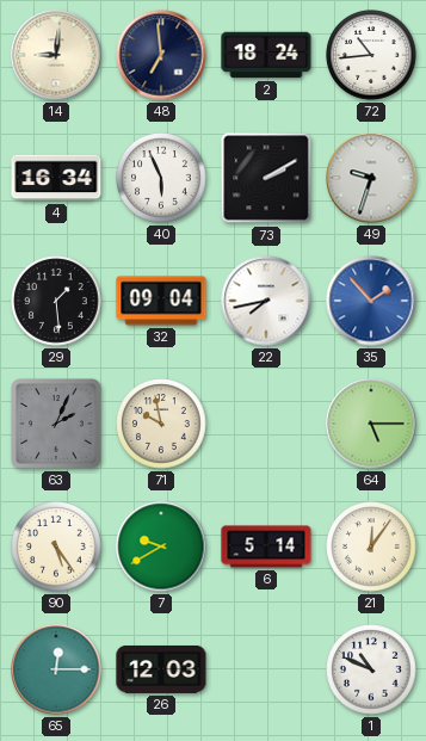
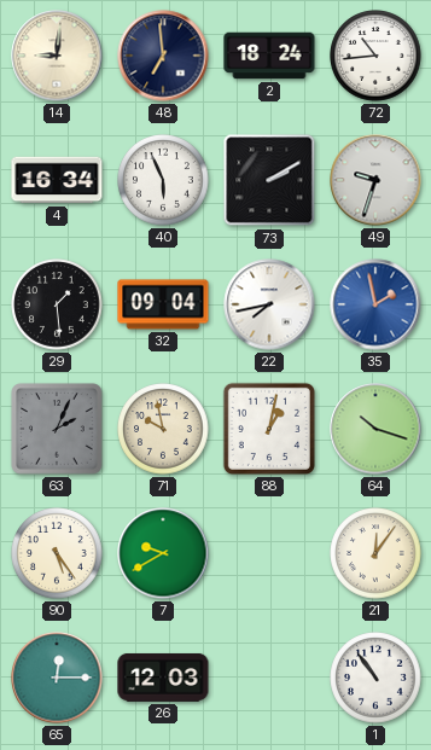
35: 1:53 -> 1:58
88: none -> 1:02
64: 5:15 -> 10:18
6: 5:14 -> none
1: 10:49 -> 10:54
